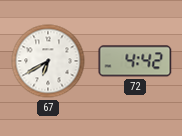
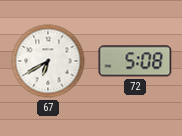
72: 4:42 -> 5:08
